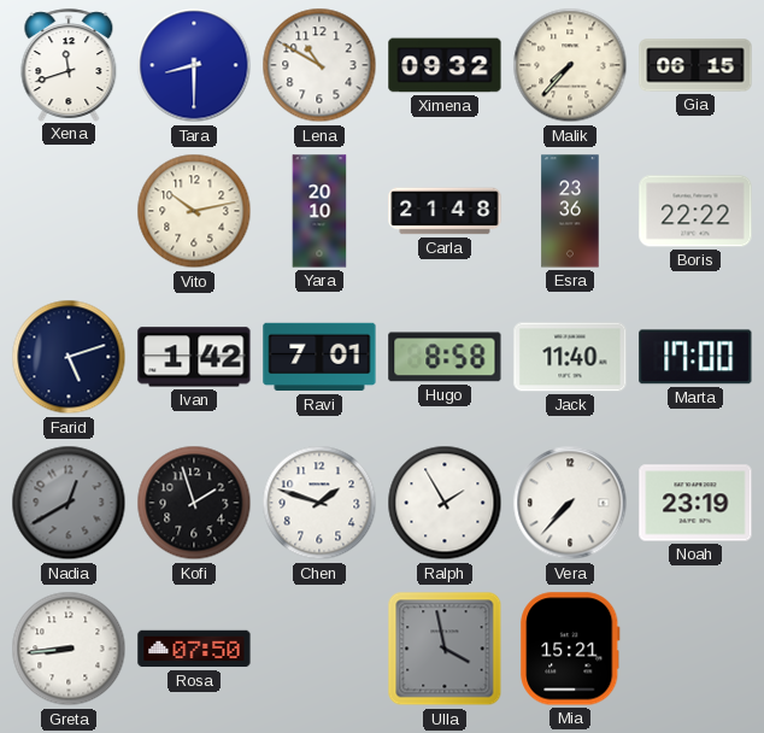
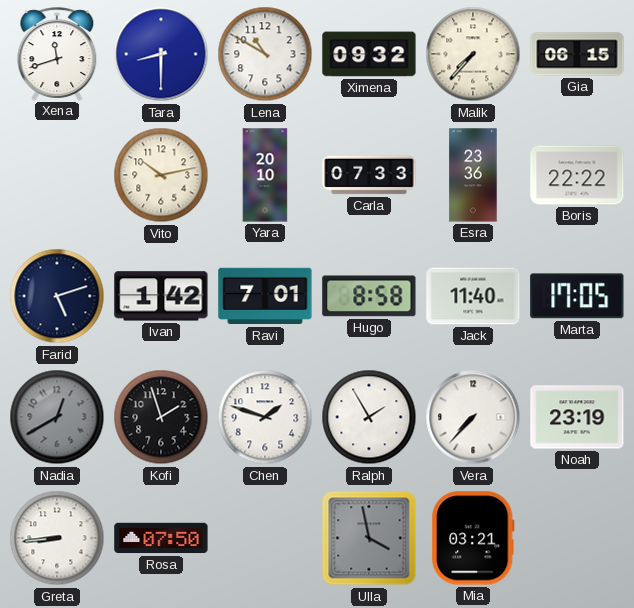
Carla: 21:48 -> 07:33
Marta: 17:00 -> 17:05
Mia: 15:21 -> 03:21
